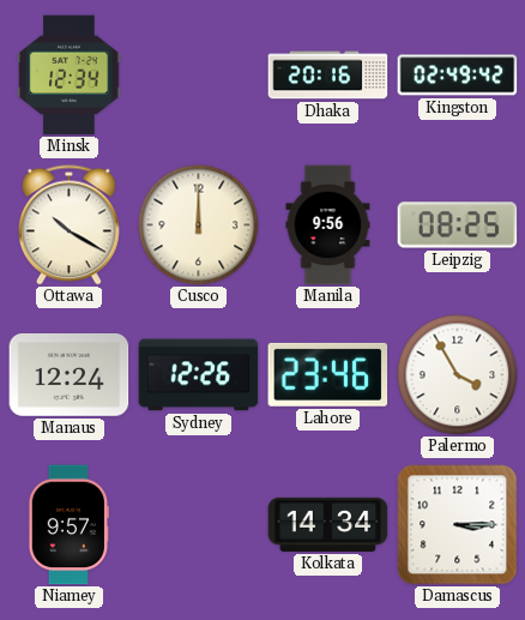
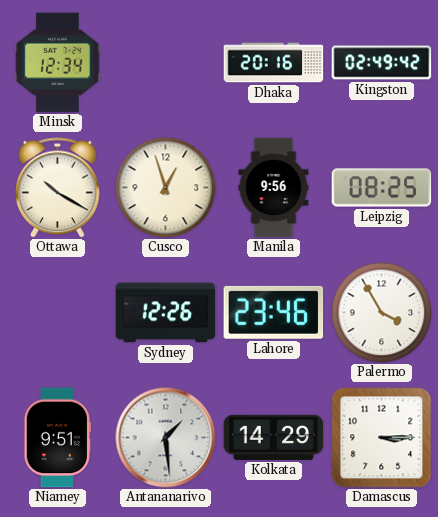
Cusco: 12:00 -> 12:57
Manaus: 12:24 -> none
Niamey: 9:57 -> 9:51
Antananarivo: none -> 1:29
Kolkata: 14:34 -> 14:29
